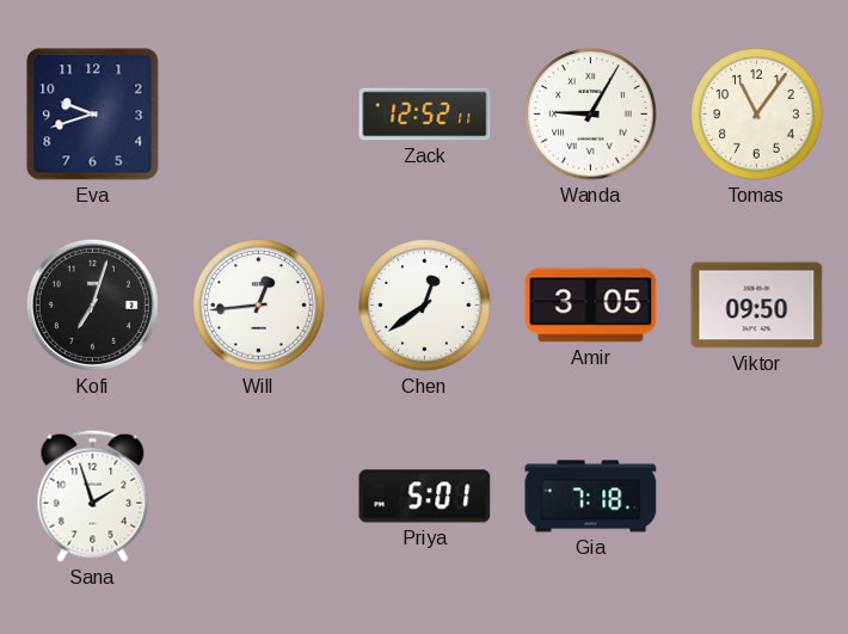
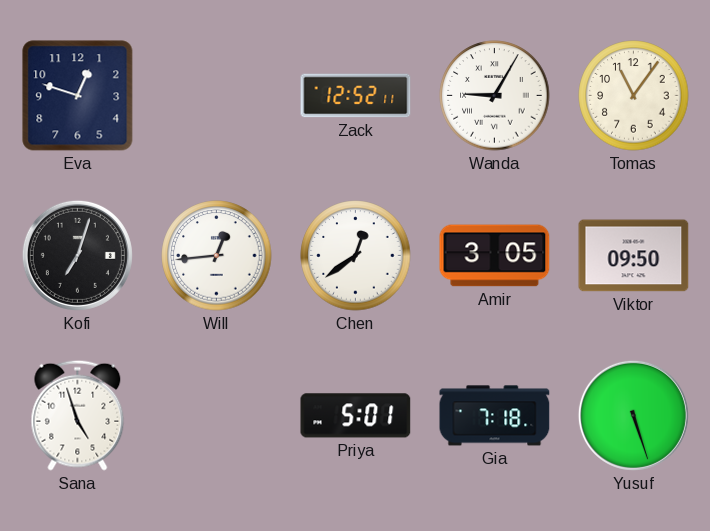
Eva: 9:42 -> 12:48
Sana: 1:57 -> 4:57
Yusuf: none -> 5:27
